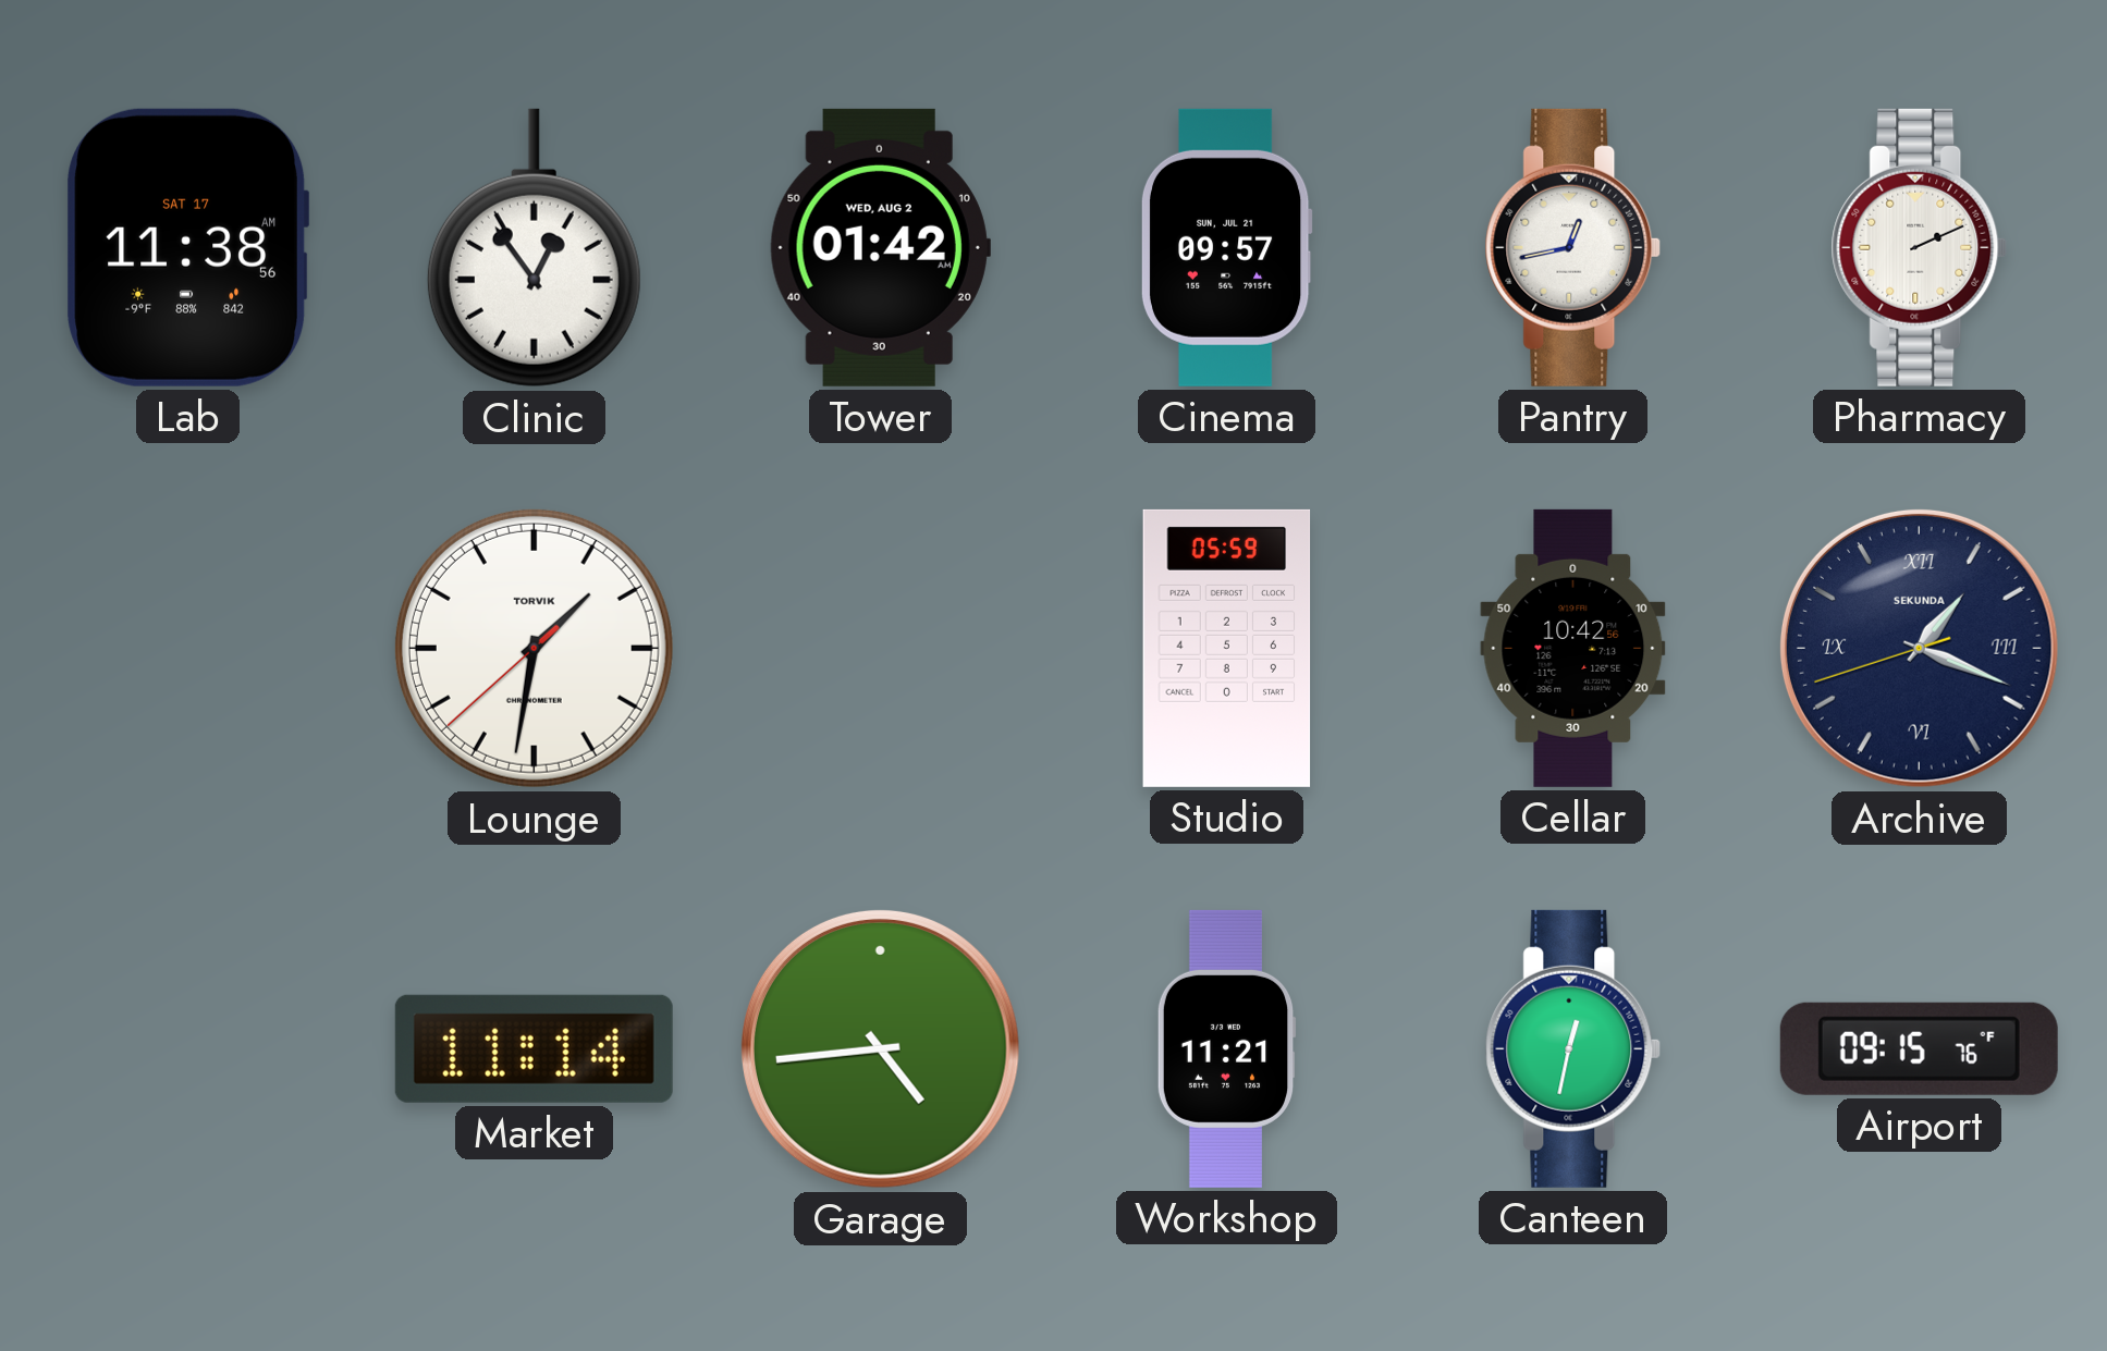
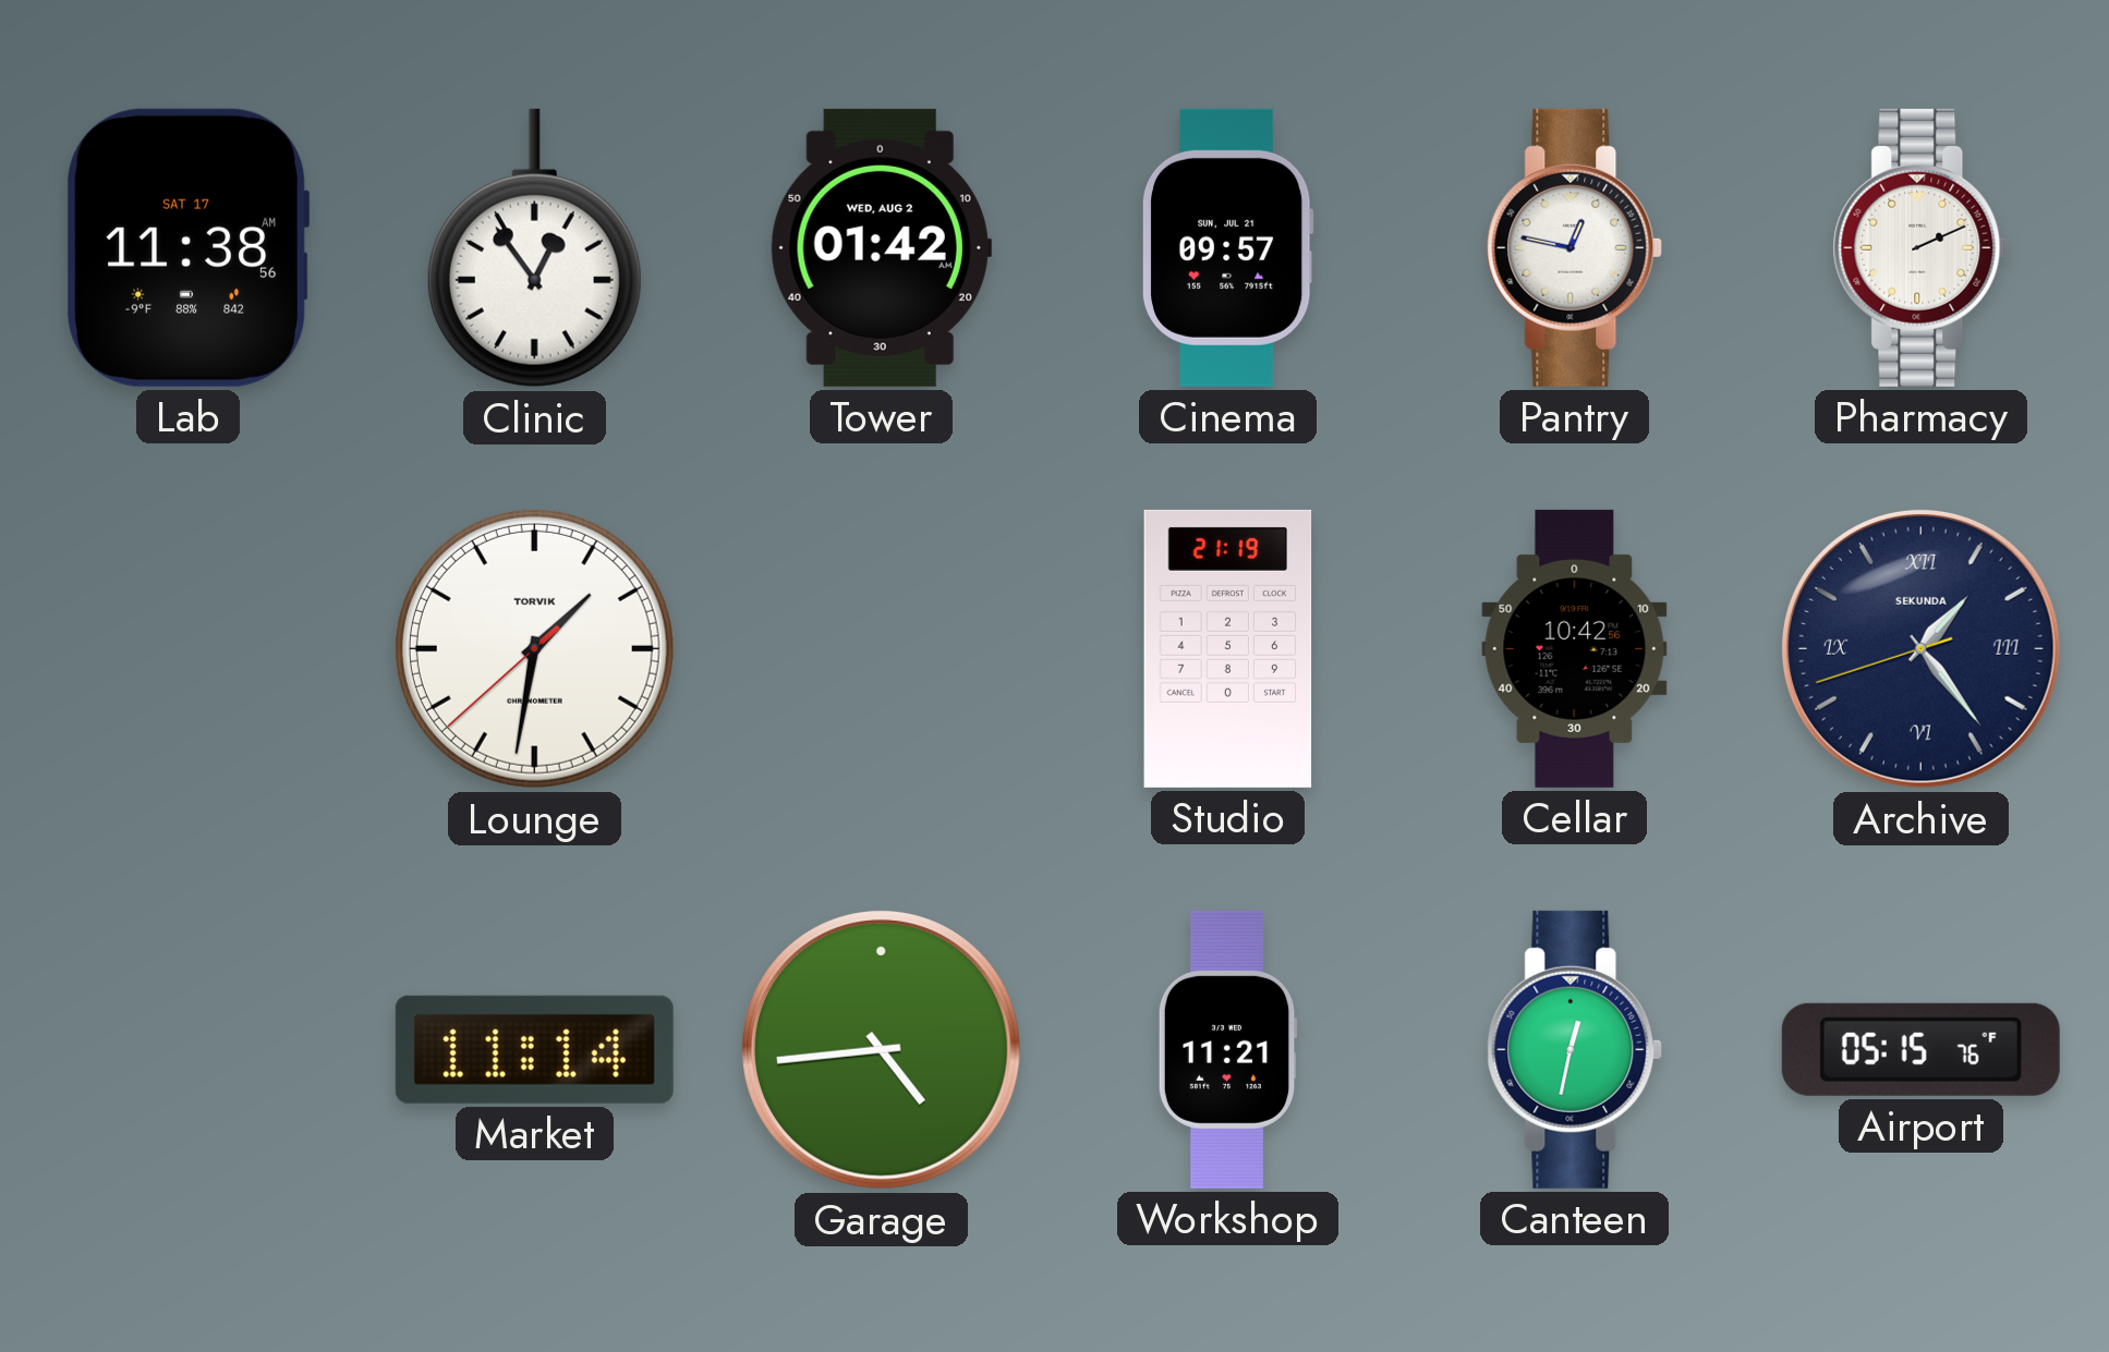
Pantry: 12:43 -> 12:47
Studio: 05:59 -> 21:19
Archive: 1:18 -> 1:23
Airport: 09:15 -> 05:15
